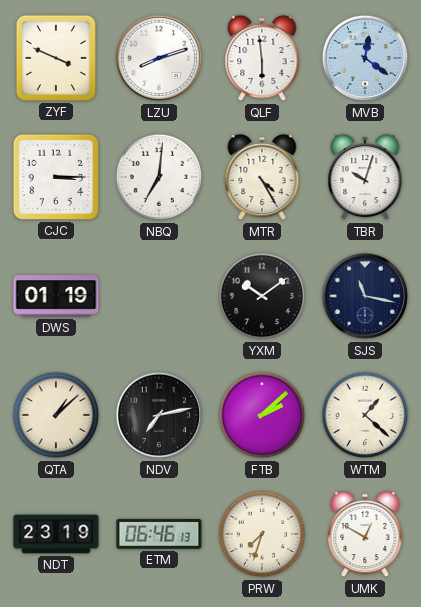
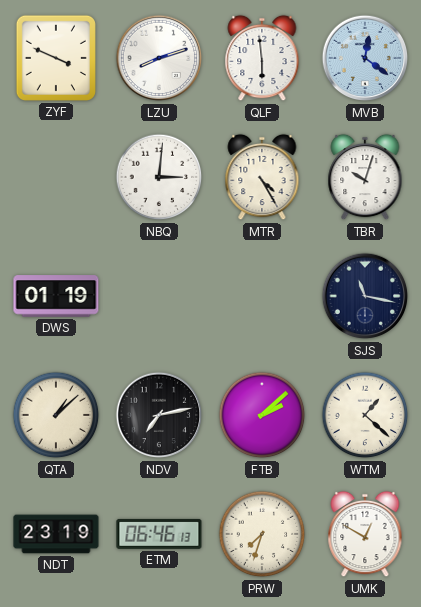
CJC: 3:15 -> none
NBQ: 7:01 -> 3:01
YXM: 10:09 -> none
